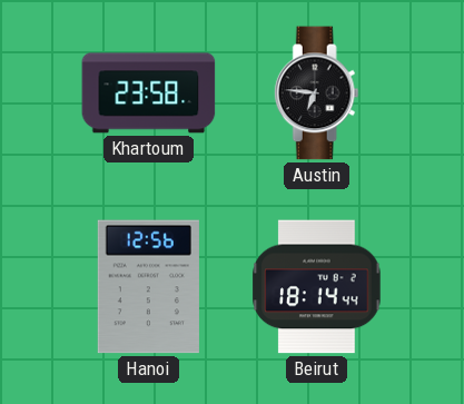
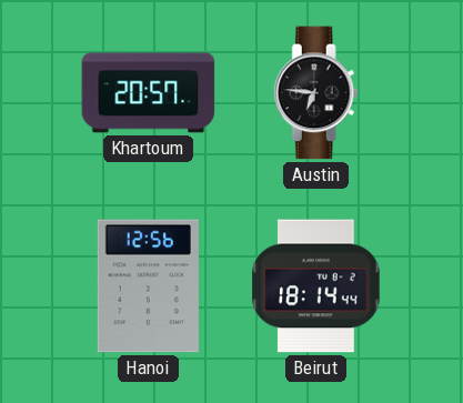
Khartoum: 23:58 -> 20:57
